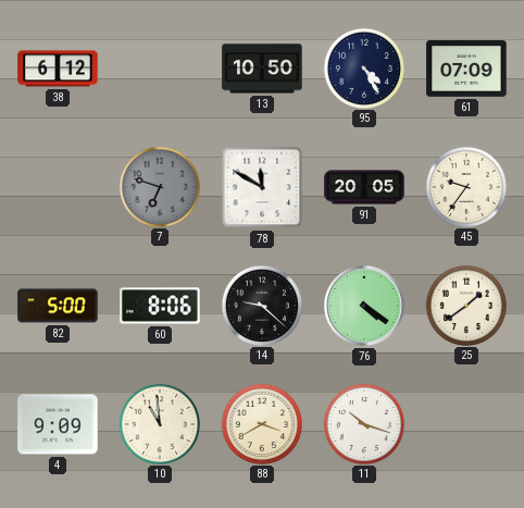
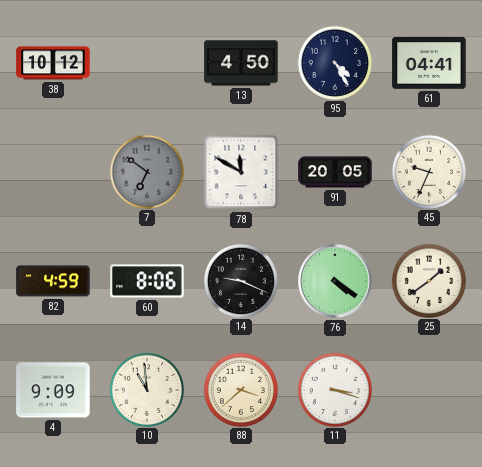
38: 6:12 -> 10:12
13: 10:50 -> 4:50
61: 07:09 -> 04:41
7: 6:48 -> 6:51
45: 9:36 -> 9:34
82: 5:00 -> 4:59
14: 9:22 -> 9:19
88: 3:40 -> 3:38
11: 10:18 -> 3:18
